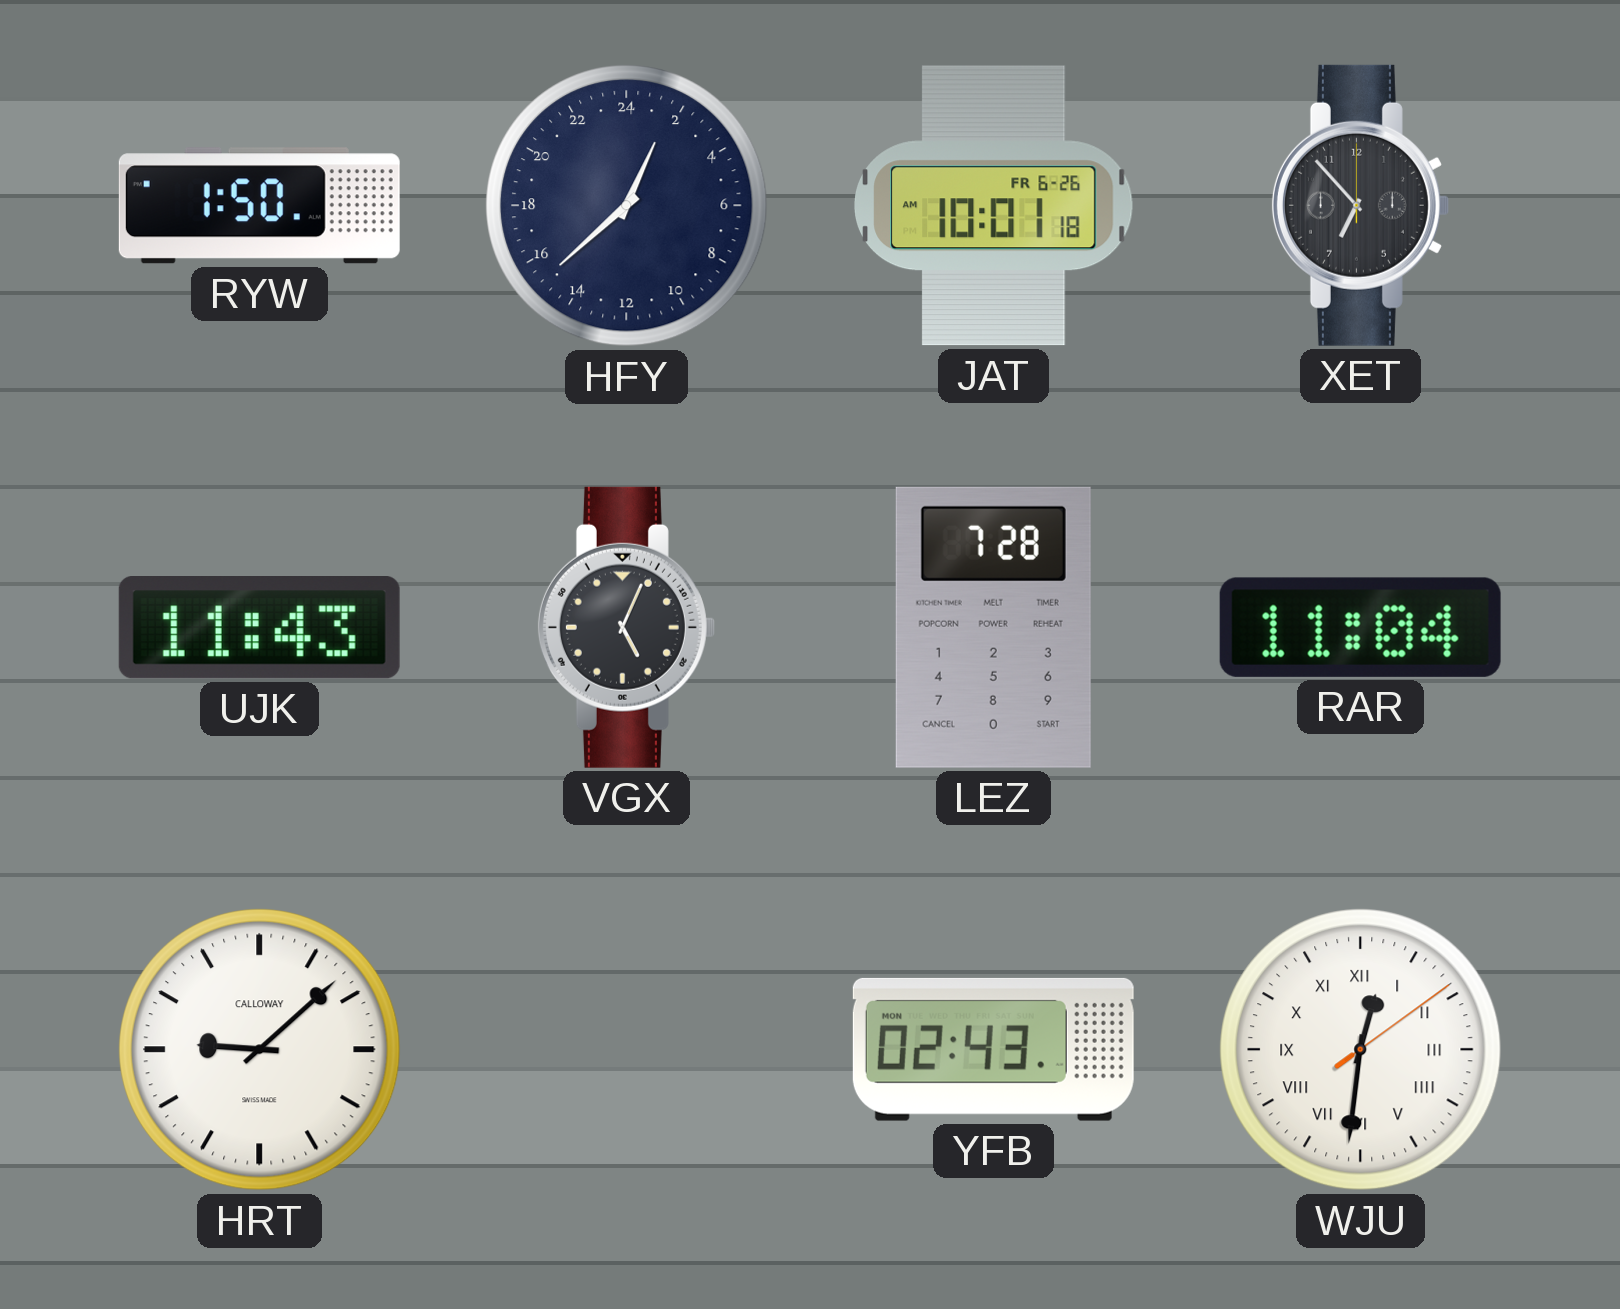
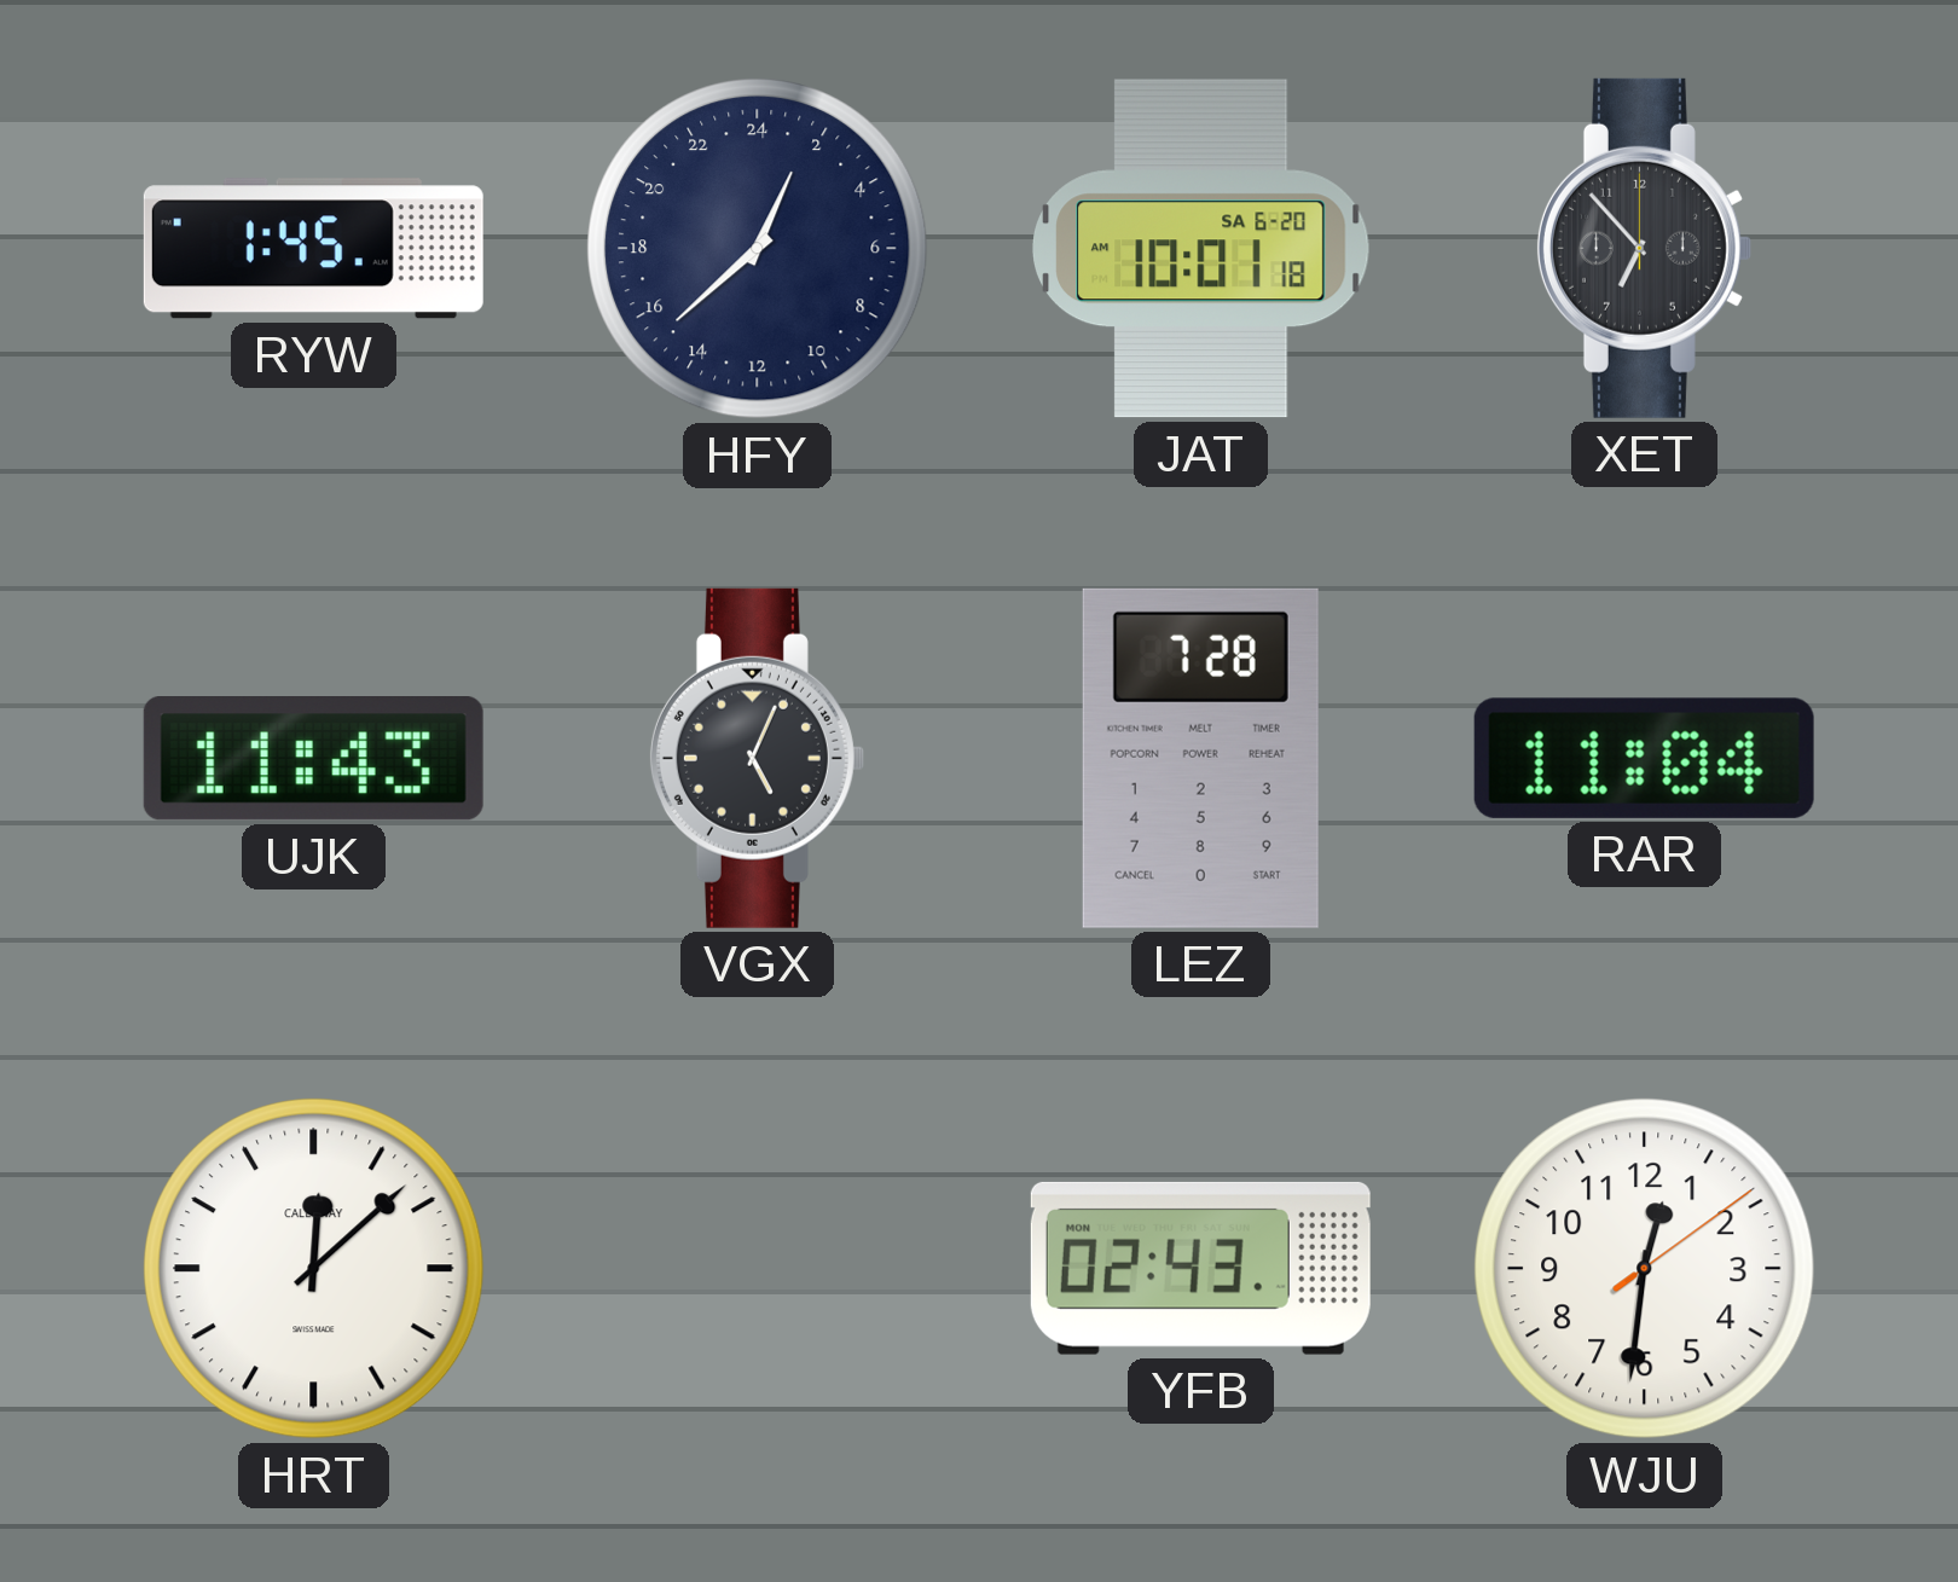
RYW: 1:50 -> 1:45
JAT date: FR 6-26 -> SA 6-20
HRT: 9:08 -> 12:08
WJU numerals: Roman -> Arabic
